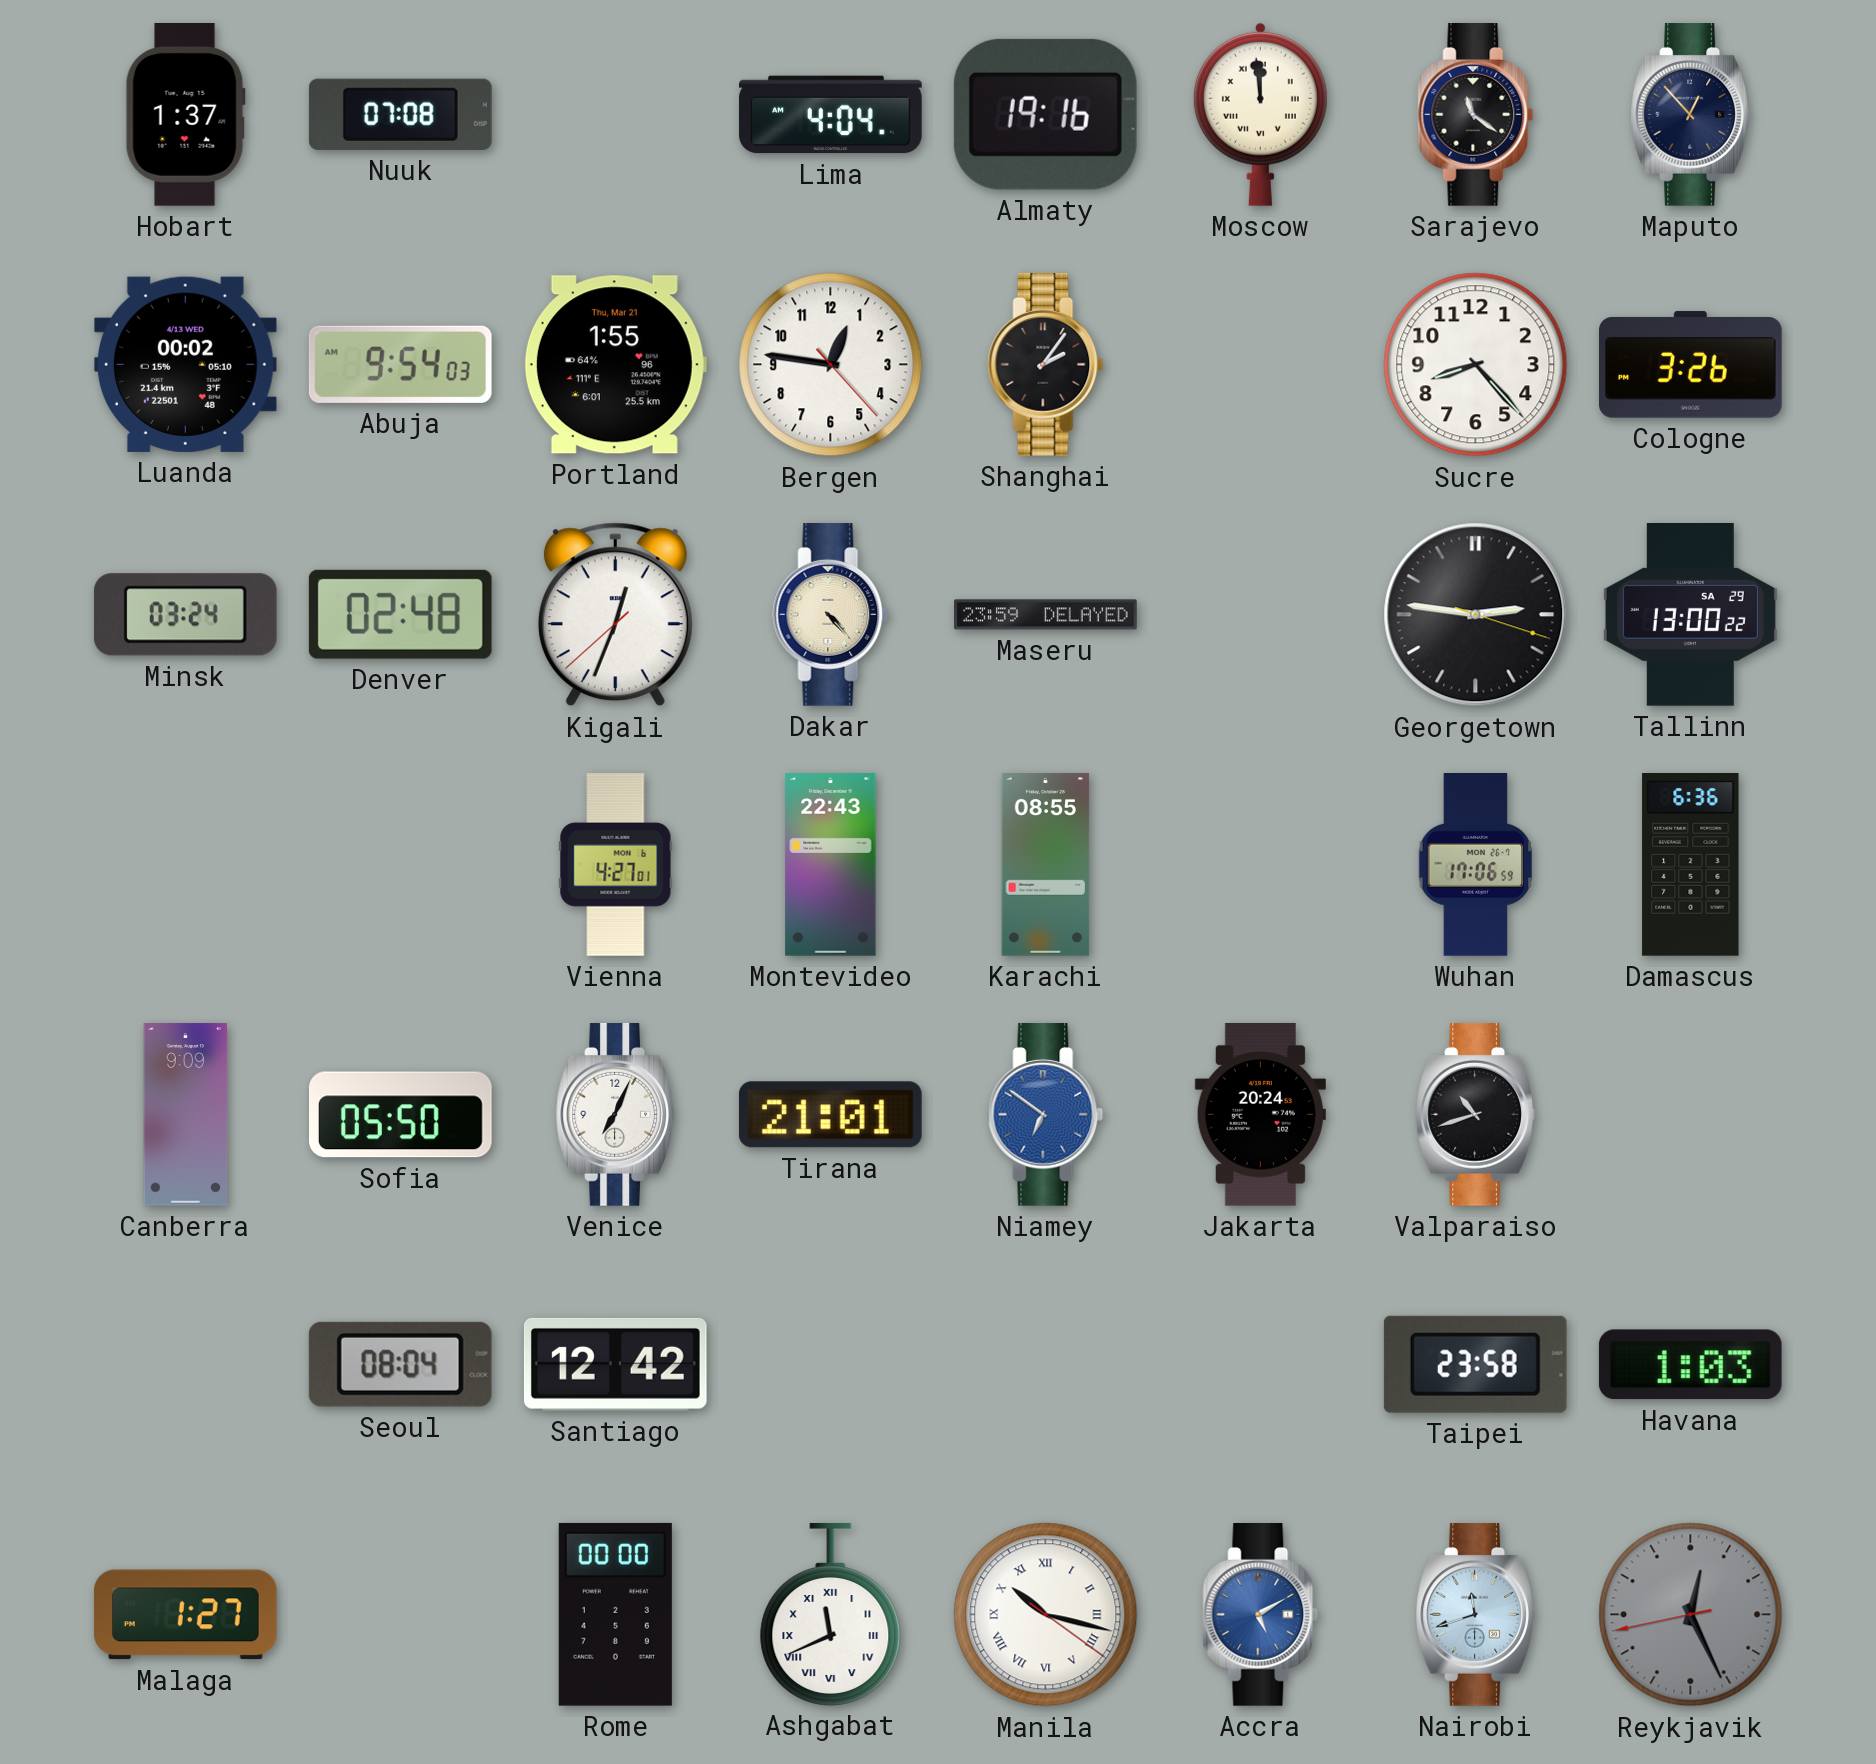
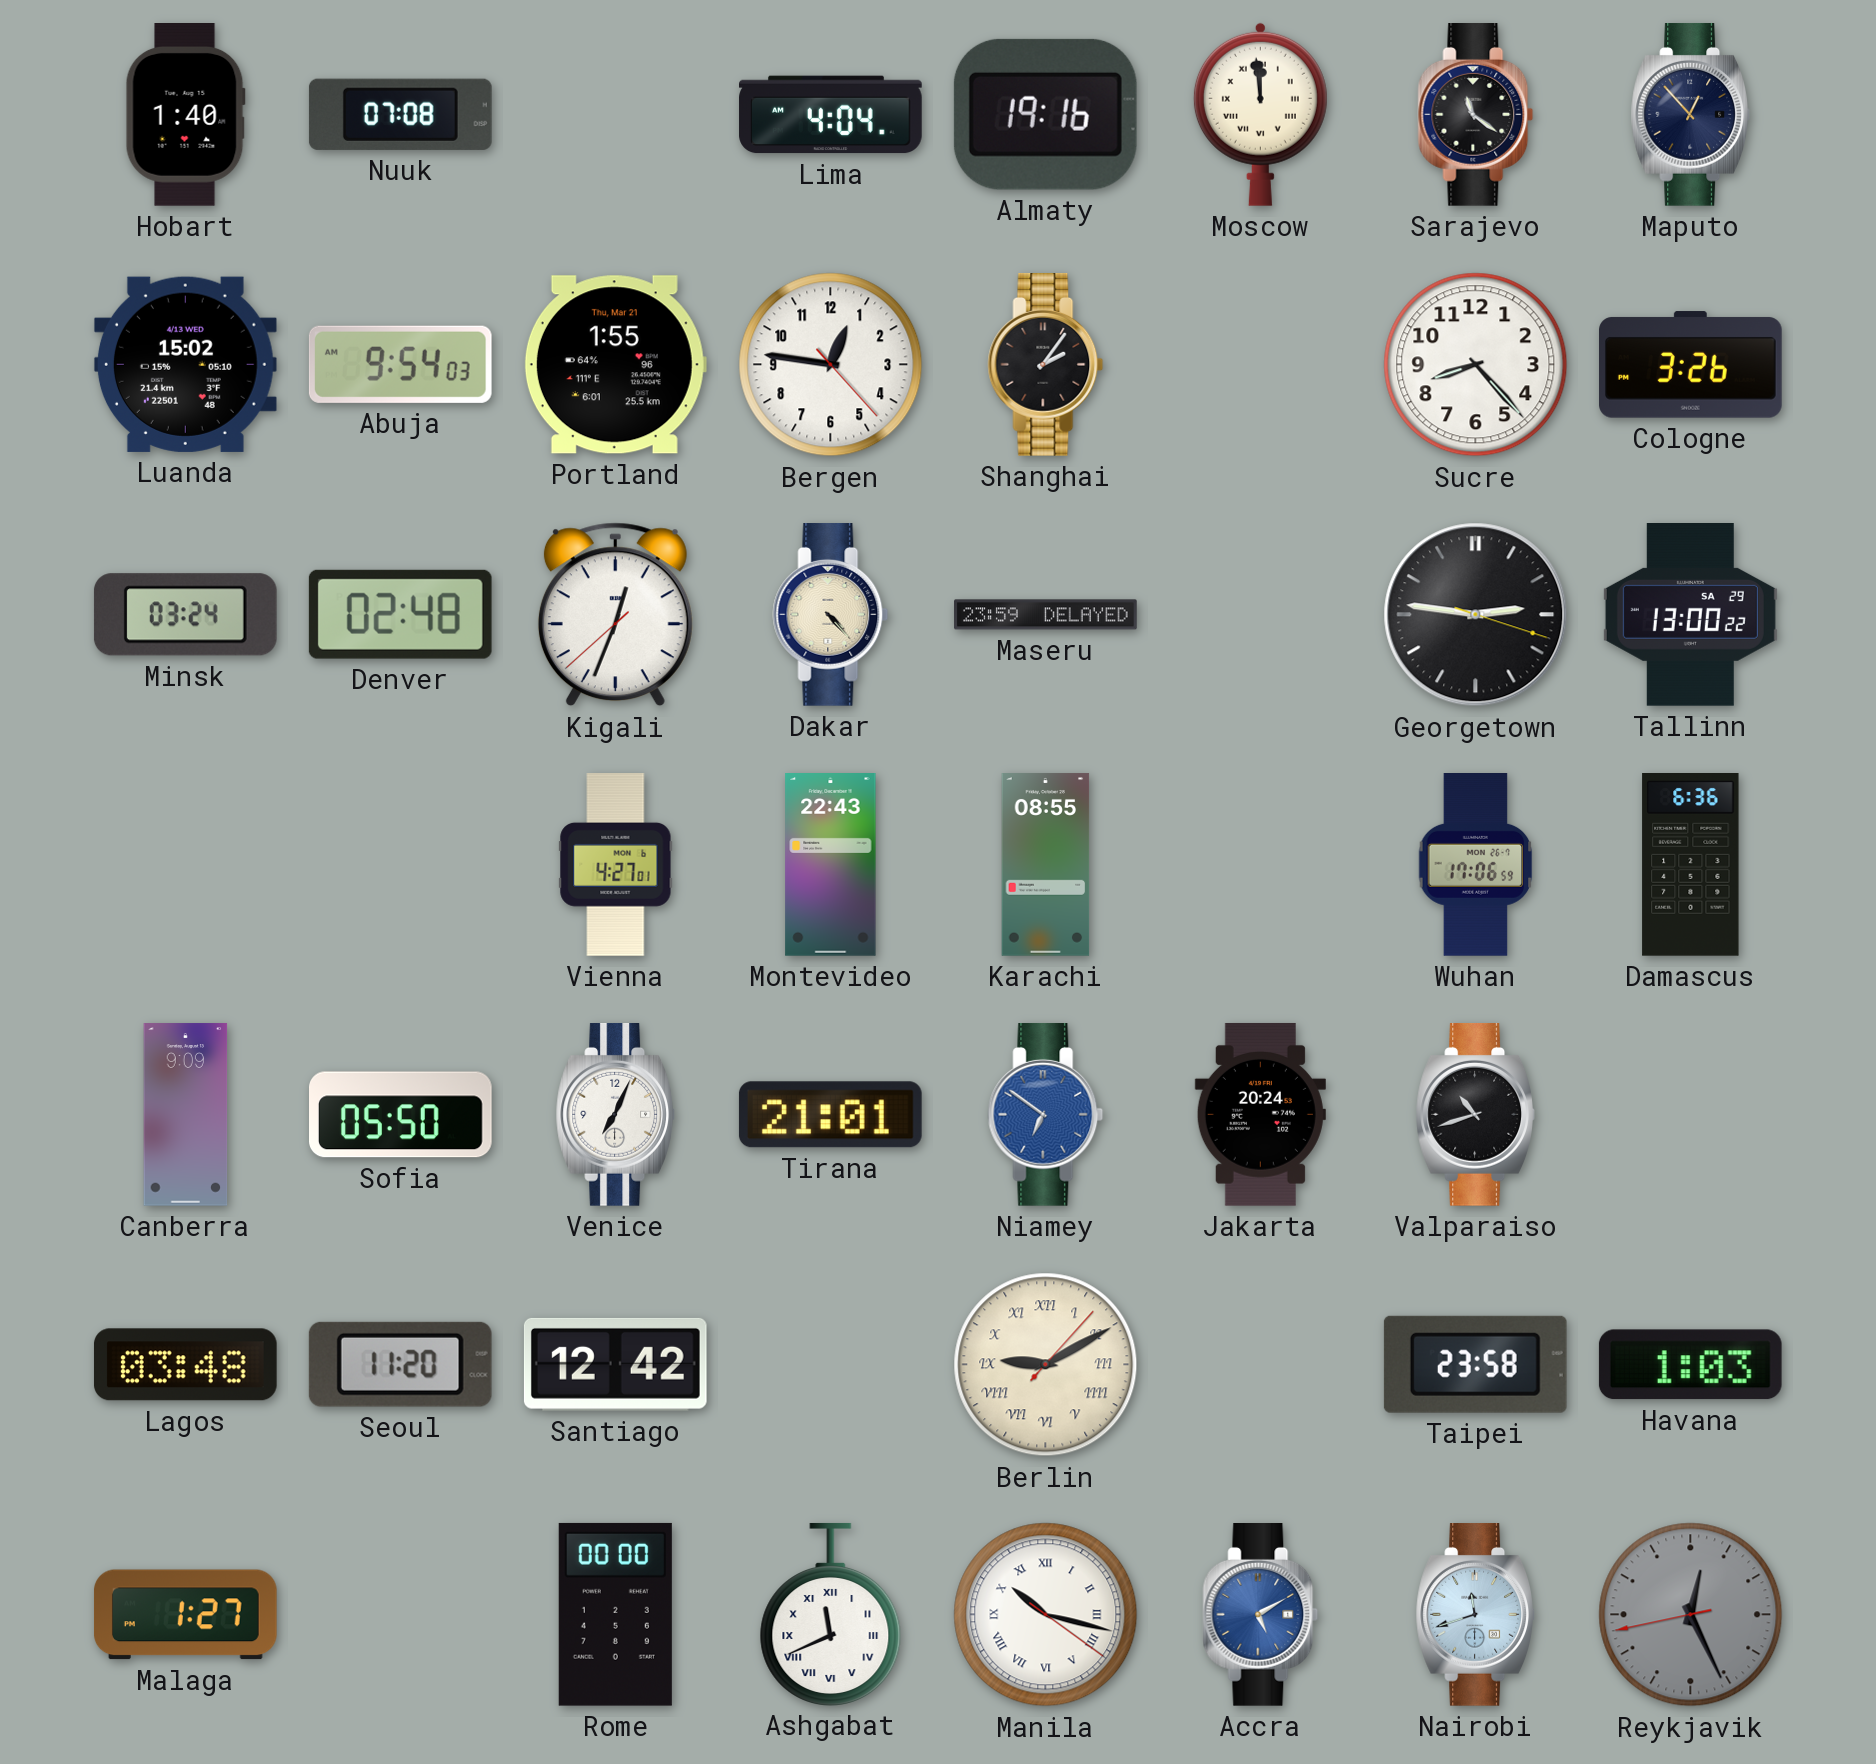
Hobart: 1:37 -> 1:40
Luanda: 00:02 -> 15:02
Lagos: none -> 03:48
Seoul: 08:04 -> 11:20
Berlin: none -> 9:10
